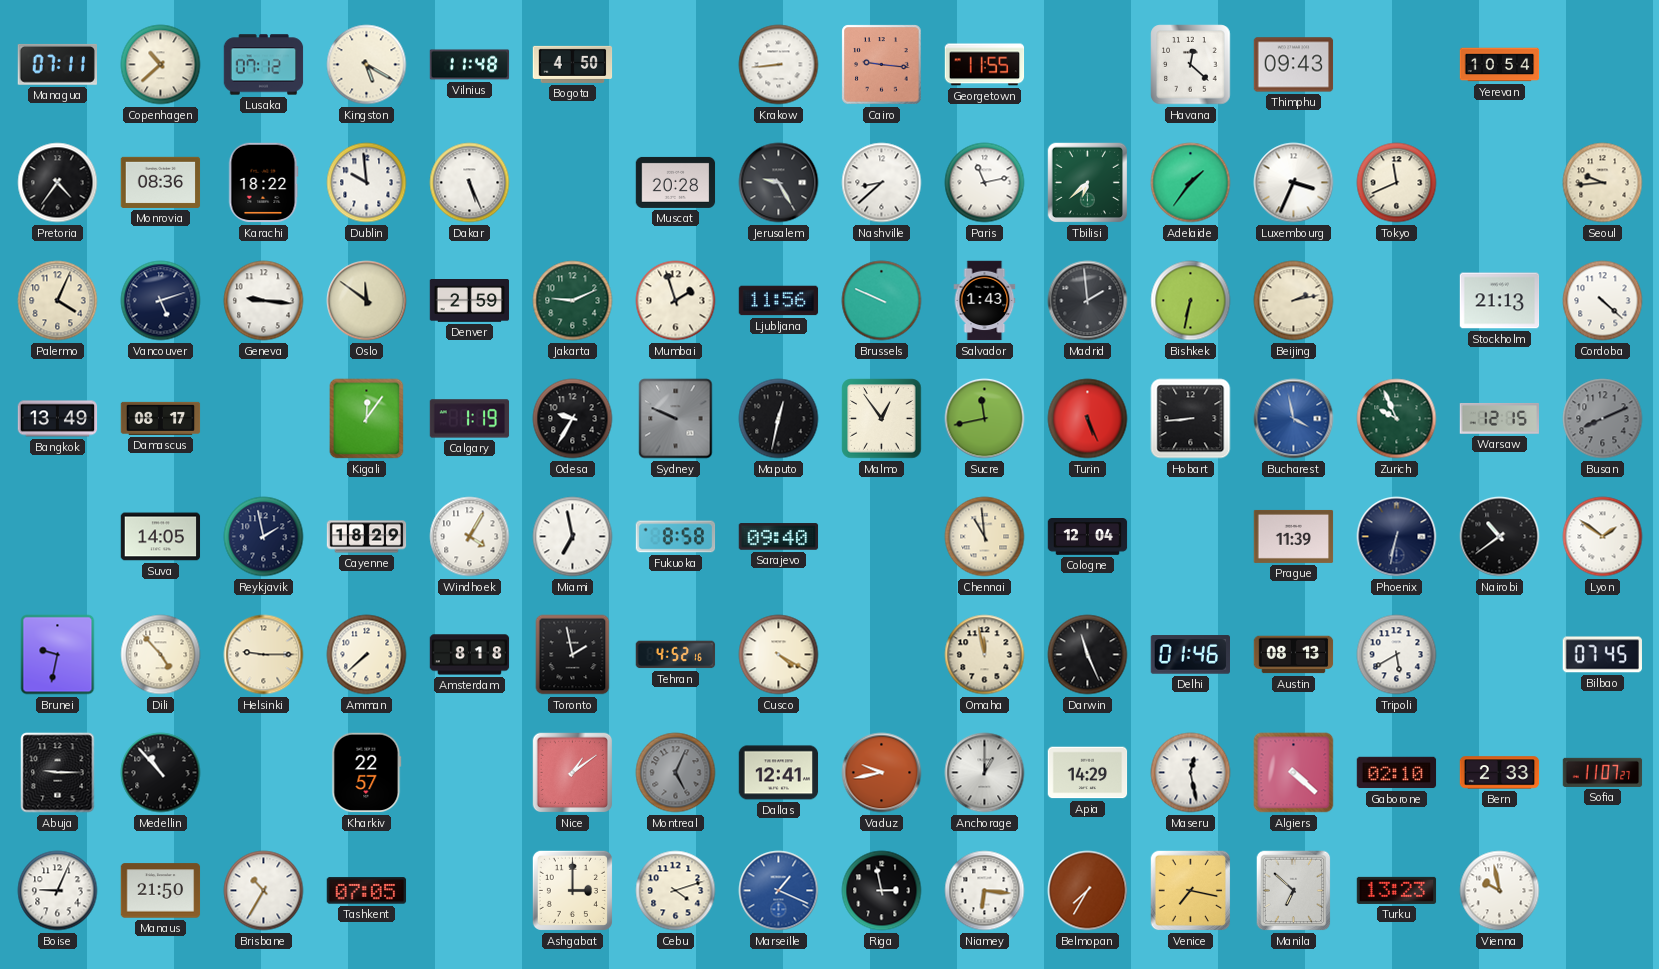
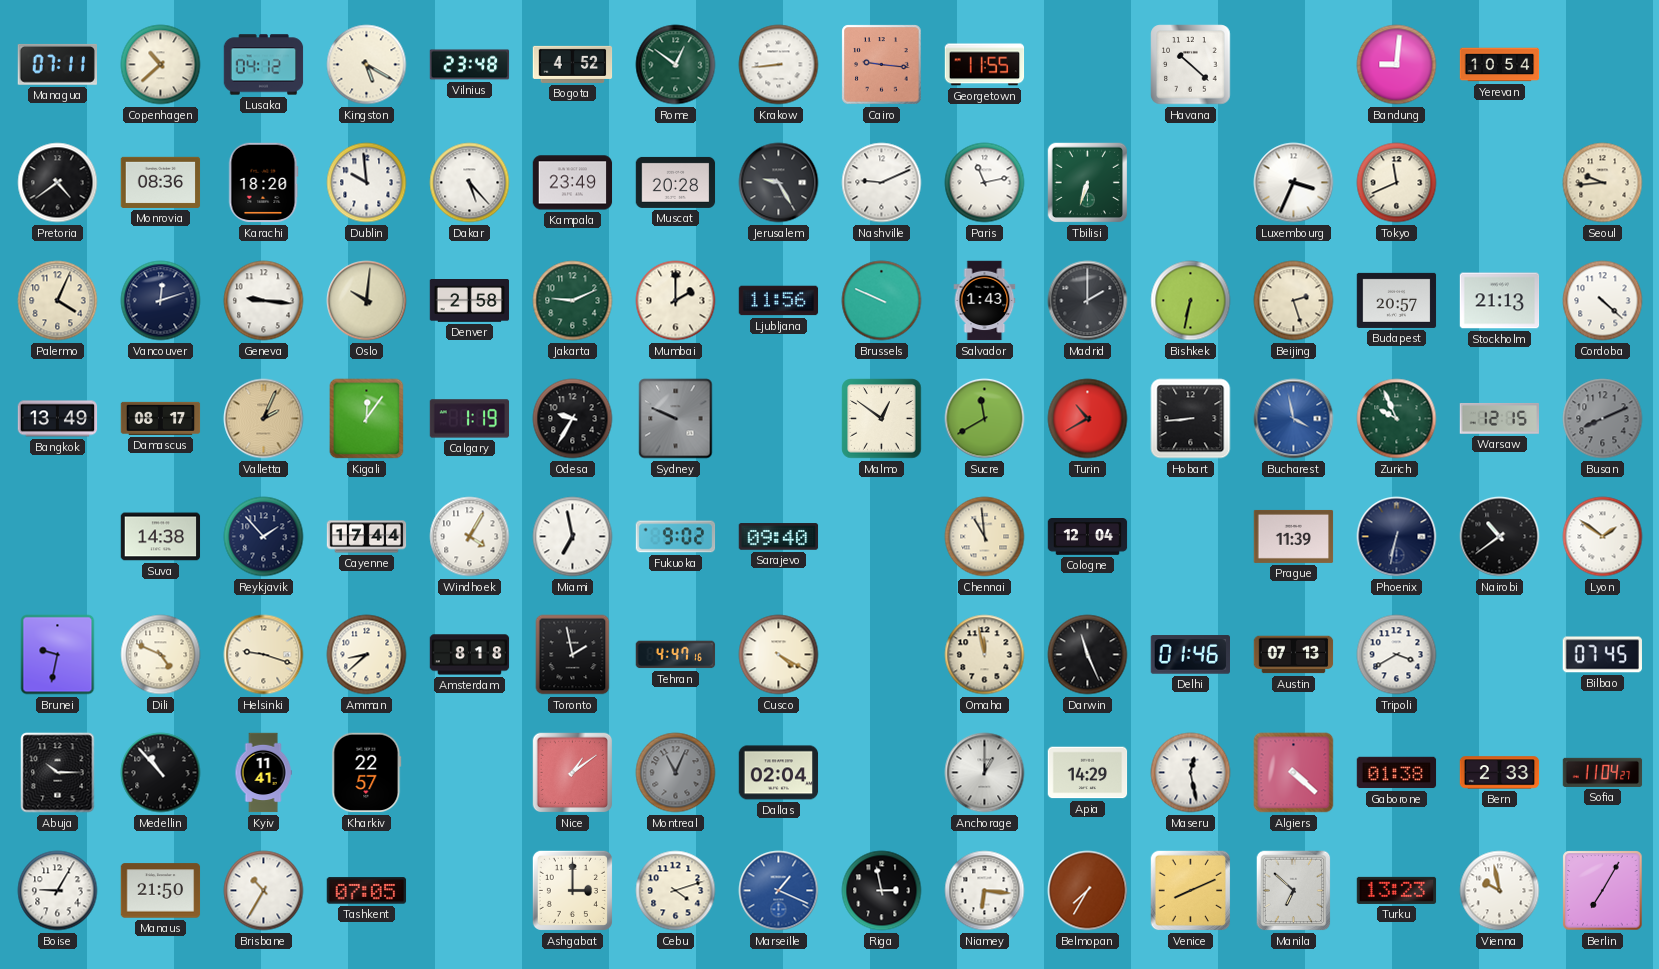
Lusaka: 07:12 -> 04:12
Vilnius: 11:48 -> 23:48
Bogota: 4:50 -> 4:52
Rome: none -> 12:51
Havana: 12:22 -> 10:22
Thimphu: 09:43 -> none
Bandung: none -> 9:01
Pretoria: 4:36 -> 4:39
Karachi: 18:22 -> 18:20
Dakar: 5:26 -> 5:23
Kampala: none -> 23:49
Nashville: 8:38 -> 9:11
Tbilisi: 6:38 -> 6:33
Adelaide: 1:36 -> none
Vancouver: 5:12 -> 12:12
Oslo: 11:51 -> 10:01
Denver: 2:59 -> 2:58
Mumbai: 1:57 -> 2:00
Madrid: 1:59 -> 2:00
Beijing: 2:13 -> 2:27
Budapest: none -> 20:57
Valletta: none -> 2:04
Maputo: 12:32 -> none
Malmo: 12:54 -> 12:51
Sucre: 11:43 -> 11:40
Turin: 5:26 -> 10:40
Suva: 14:05 -> 14:38
Reykjavik: 1:58 -> 1:53
Cayenne: 18:29 -> 17:44
Fukuoka: 8:58 -> 9:02
Dili: 4:53 -> 4:49
Helsinki: 9:15 -> 9:18
Amman: 7:38 -> 8:38
Tehran: 4:52 -> 4:47
Austin: 08:13 -> 07:13
Tripoli: 5:40 -> 3:40
Abuja: 9:15 -> 10:15
Kyiv: none -> 11:41
Montreal: 5:04 -> 11:04
Dallas: 12:41 -> 02:04
Vaduz: 9:43 -> none
Gaborone: 02:10 -> 01:38
Sofia: 11:07 -> 11:04
Boise: 9:04 -> 9:05
Venice: 7:17 -> 8:11
Berlin: none -> 7:05
